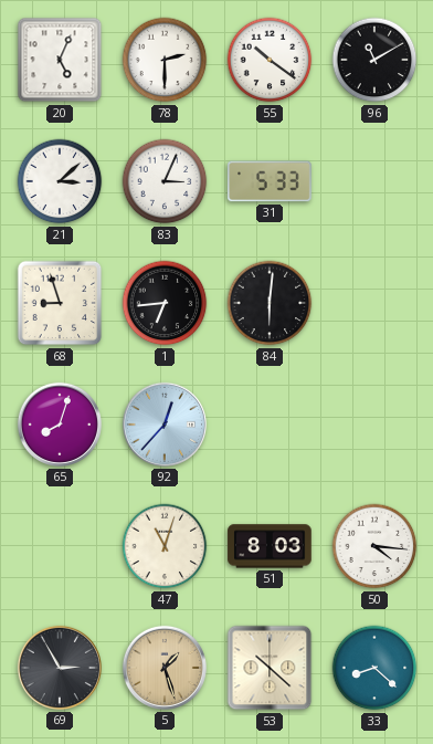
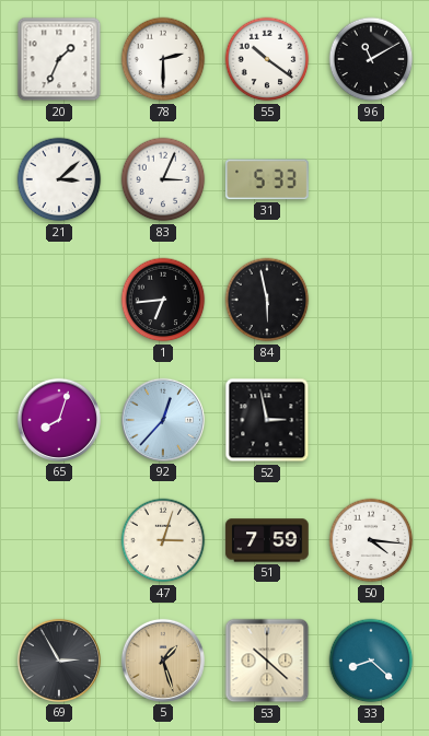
20: 5:04 -> 1:34
68: 8:57 -> none
84: 6:01 -> 5:58
52: none -> 2:58
47: 11:03 -> 3:03
51: 8:03 -> 7:59
